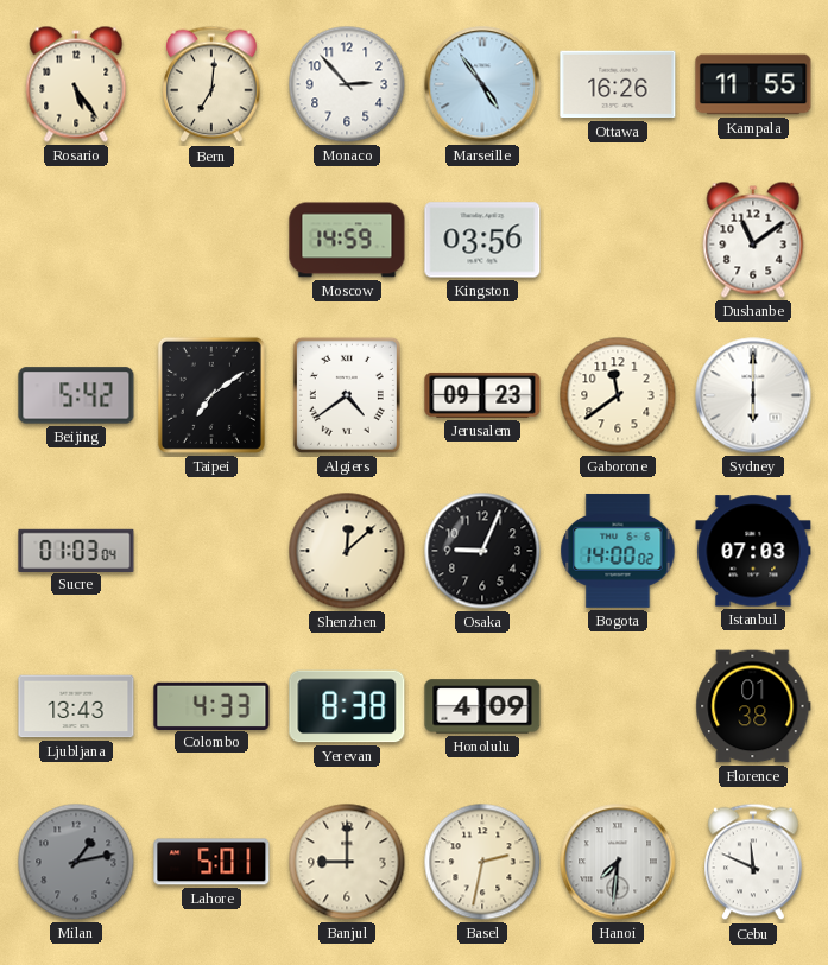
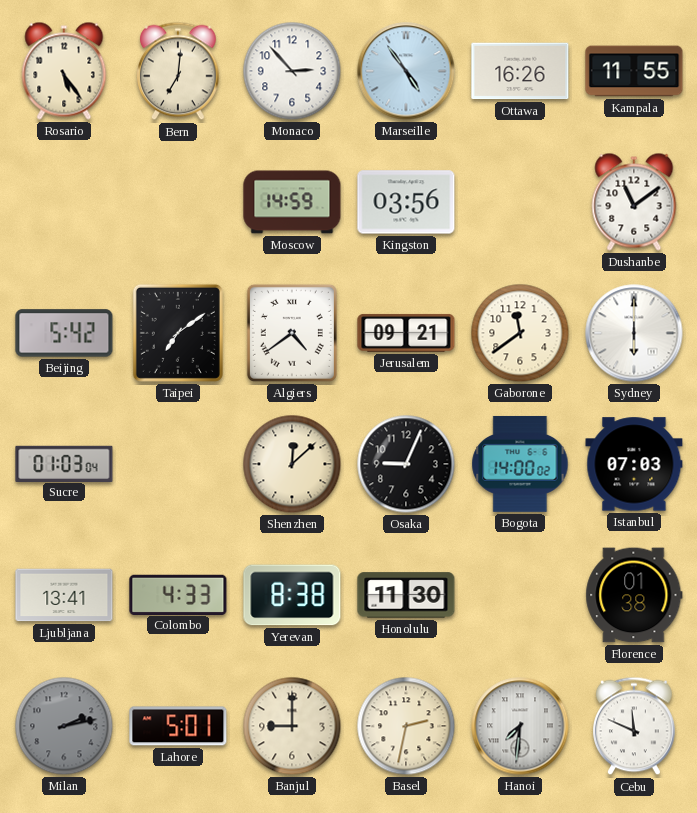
Jerusalem: 09:23 -> 09:21
Ljubljana: 13:43 -> 13:41
Honolulu: 4:09 -> 11:30
Milan: 1:13 -> 2:13
